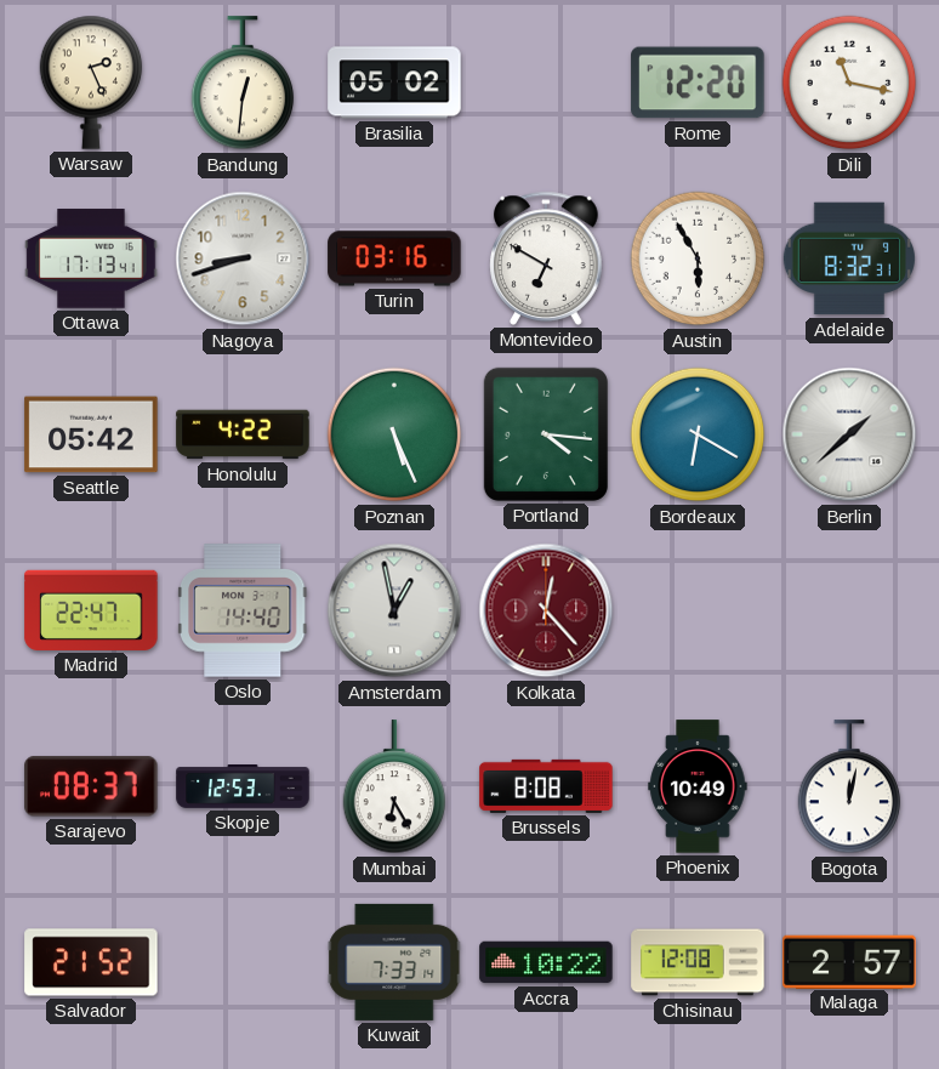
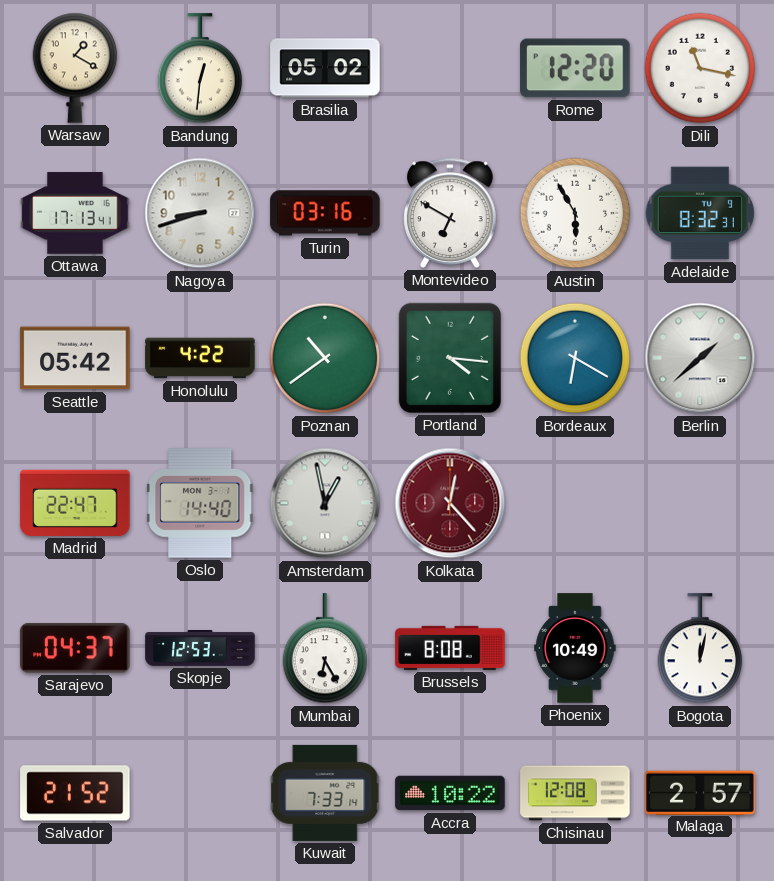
Warsaw: 2:26 -> 1:20
Poznan: 5:26 -> 10:39
Sarajevo: 08:37 -> 04:37
